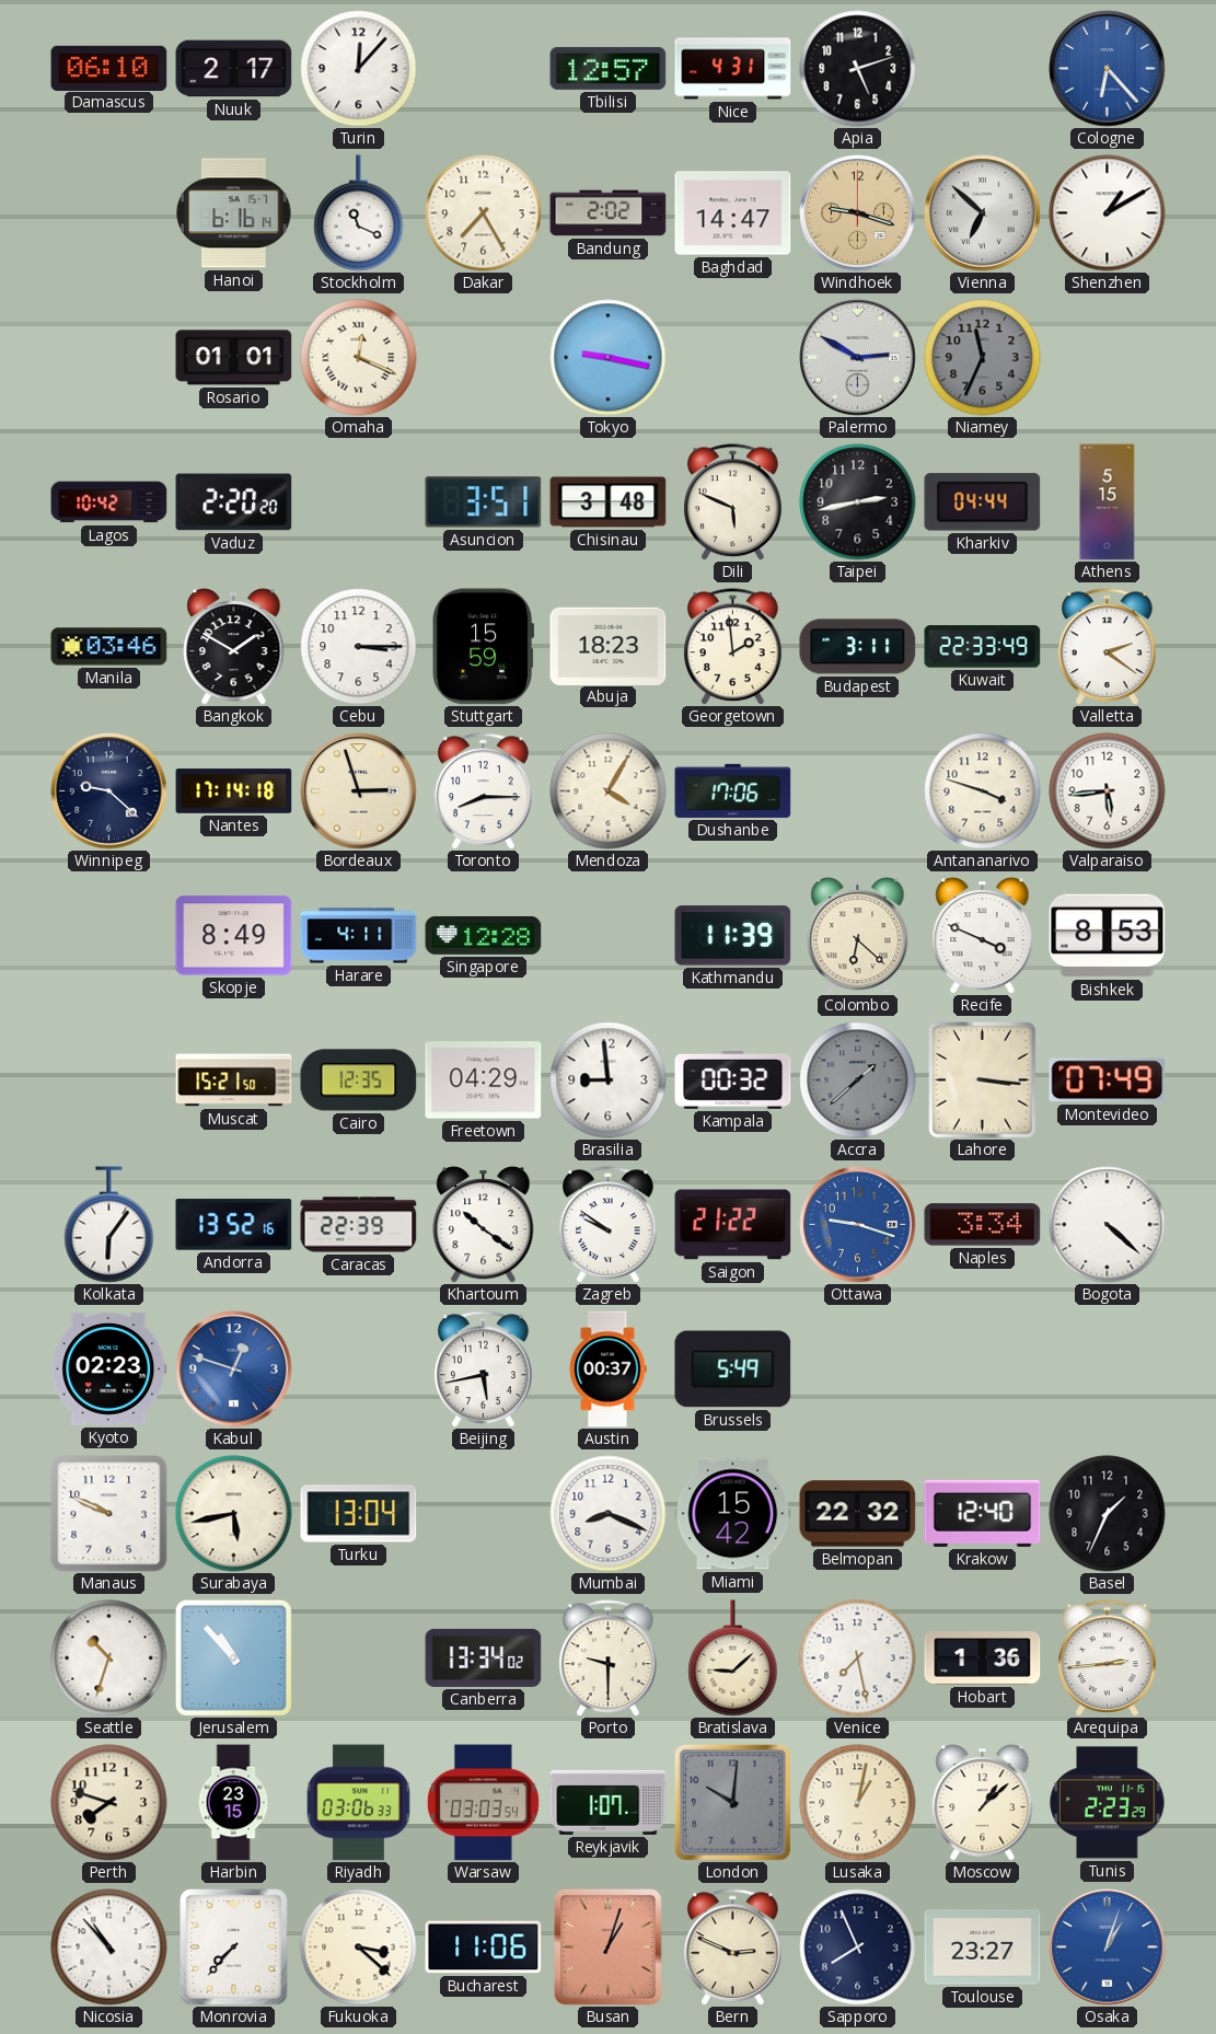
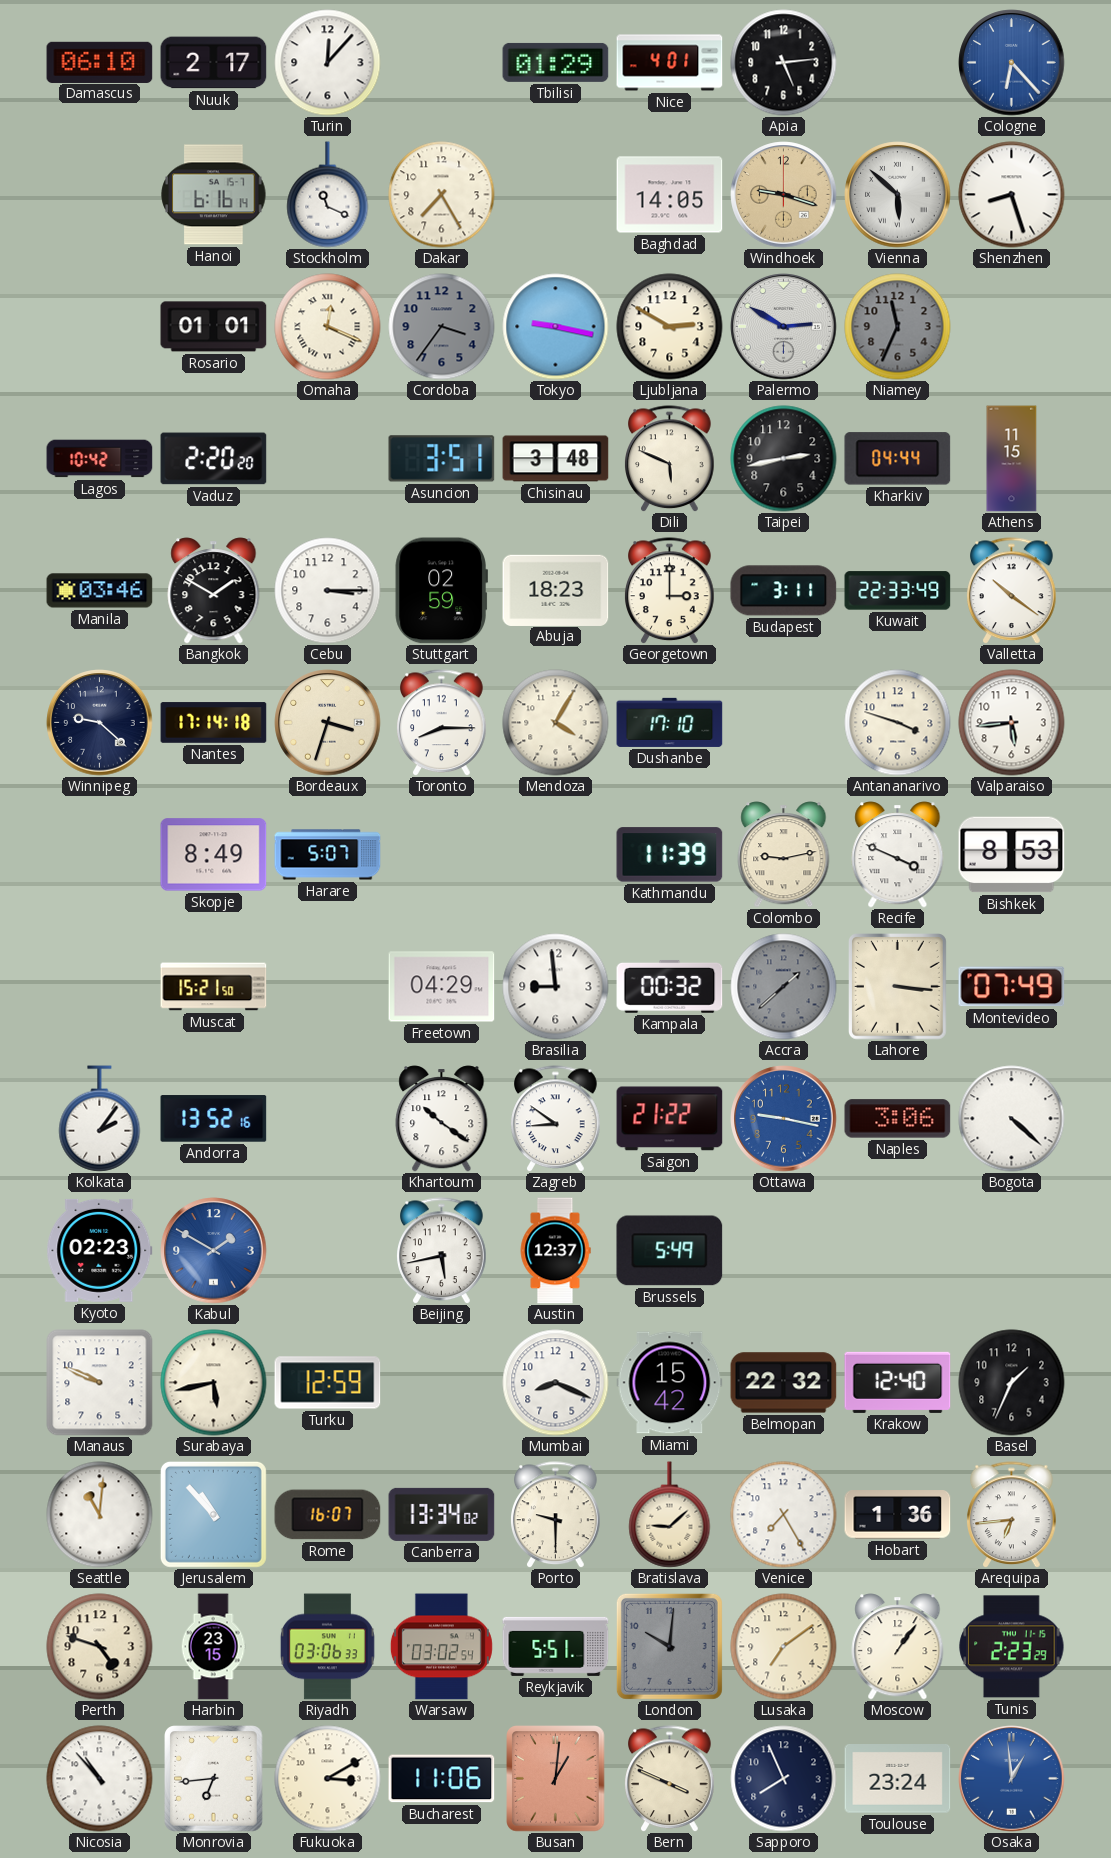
Tbilisi: 12:57 -> 01:29
Nice: 4:31 -> 4:01
Apia: 5:12 -> 5:14
Bandung: 2:02 -> none
Baghdad: 14:47 -> 14:05
Vienna: 6:52 -> 5:52
Shenzhen: 1:10 -> 8:27
Cordoba: none -> 3:36
Ljubljana: none -> 2:50
Athens: 5:15 -> 11:15
Stuttgart: 15:59 -> 02:59
Georgetown: 1:59 -> 3:00
Valletta: 2:21 -> 10:21
Bordeaux: 2:57 -> 3:33
Dushanbe: 17:06 -> 17:10
Harare: 4:11 -> 5:07
Singapore: 12:28 -> none
Colombo: 6:22 -> 9:13
Cairo: 12:35 -> none
Kolkata: 6:06 -> 2:06
Caracas: 22:39 -> none
Zagreb: 9:51 -> 8:51
Ottawa: 9:18 -> 9:17
Naples: 3:34 -> 3:06
Kabul: 12:48 -> 1:50
Austin: 00:37 -> 12:37
Turku: 13:04 -> 12:59
Seattle: 10:33 -> 11:01
Rome: none -> 16:07
Venice: 7:28 -> 7:25
Arequipa: 2:44 -> 6:44
Perth: 7:48 -> 4:48
Warsaw: 03:03 -> 03:02
Reykjavik: 1:07 -> 5:51
Lusaka: 1:02 -> 7:09
Moscow: 1:08 -> 1:06
Monrovia: 7:37 -> 6:44
Fukuoka: 3:22 -> 3:10
Busan: 1:03 -> 1:01
Bern: 2:49 -> 3:49
Toulouse: 23:27 -> 23:24
Osaka: 1:03 -> 12:59
